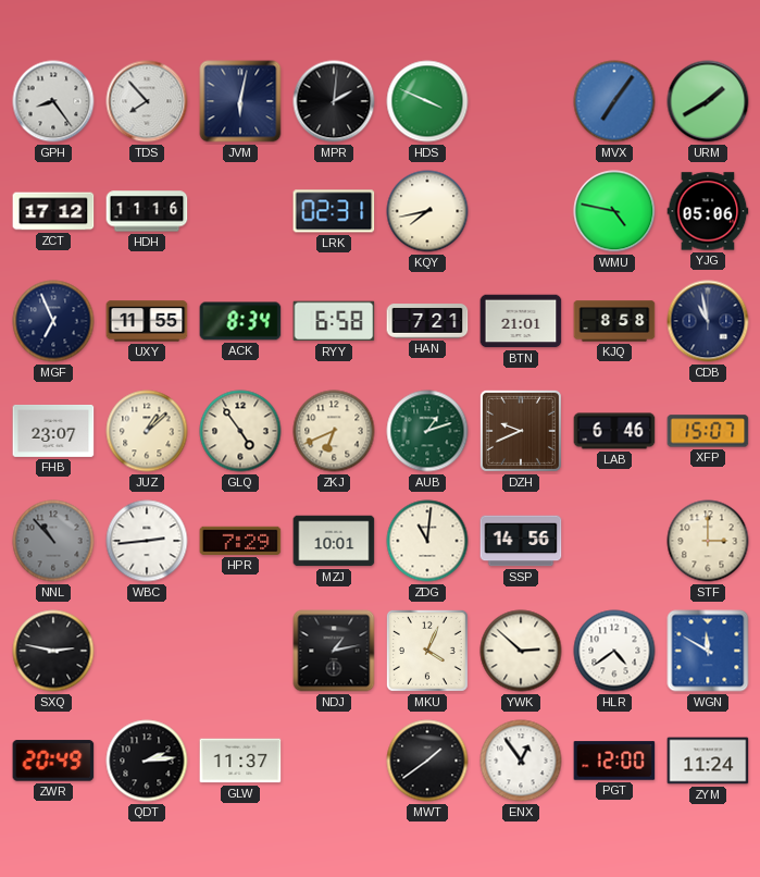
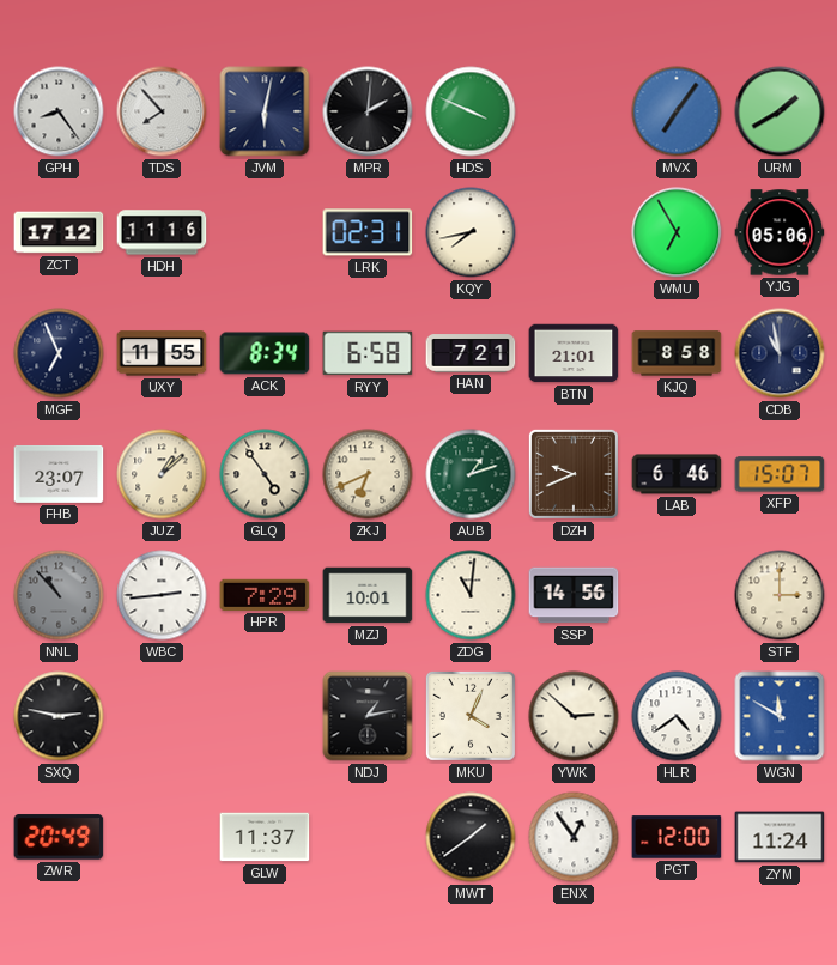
WMU: 4:47 -> 6:55
QDT: 2:14 -> none
